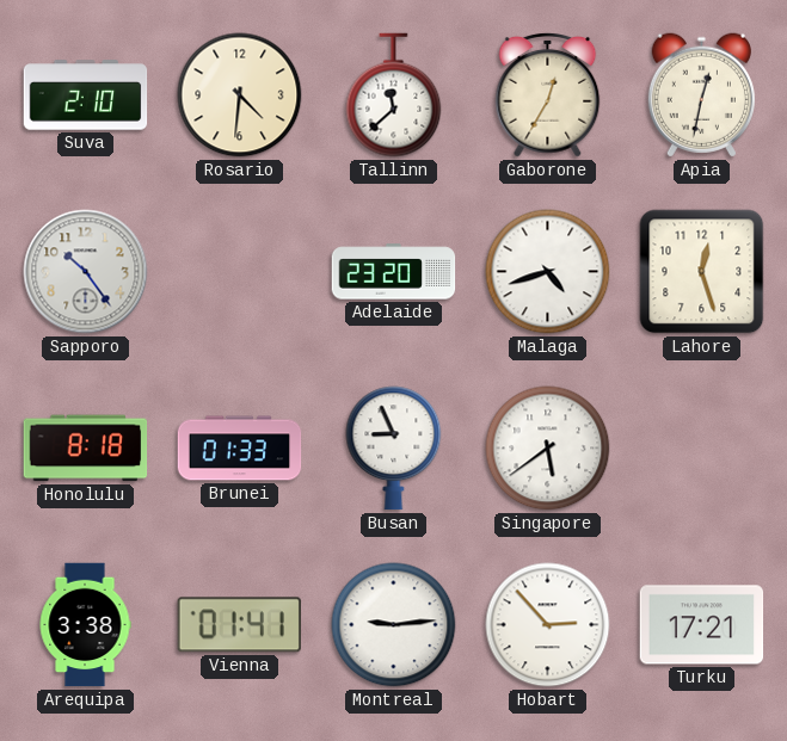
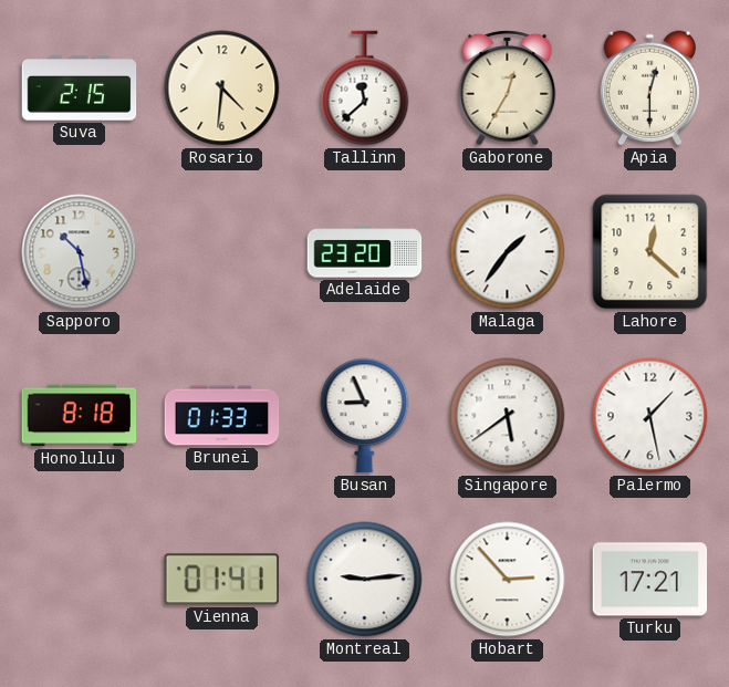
Suva: 2:10 -> 2:15
Apia: 12:32 -> 12:30
Sapporo: 10:24 -> 10:28
Malaga: 4:42 -> 1:36
Lahore: 12:27 -> 12:22
Palermo: none -> 1:28
Arequipa: 3:38 -> none
